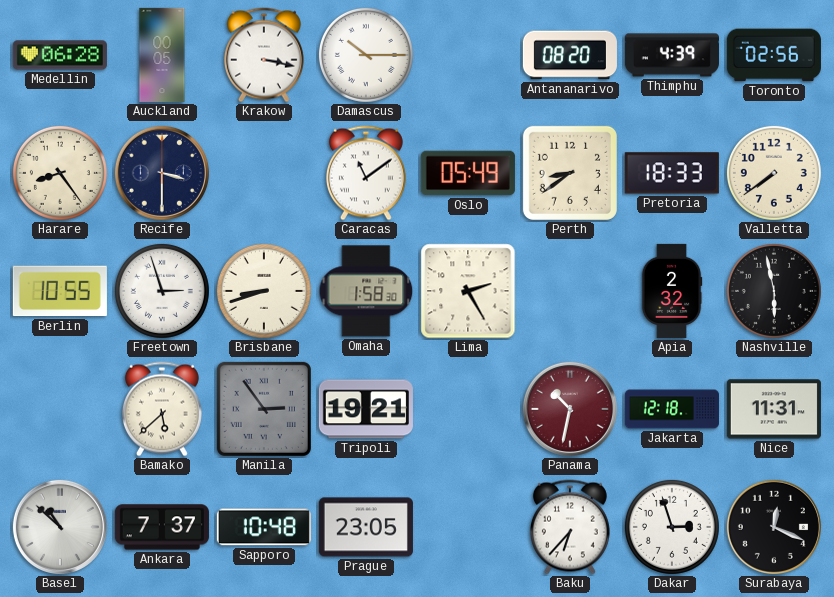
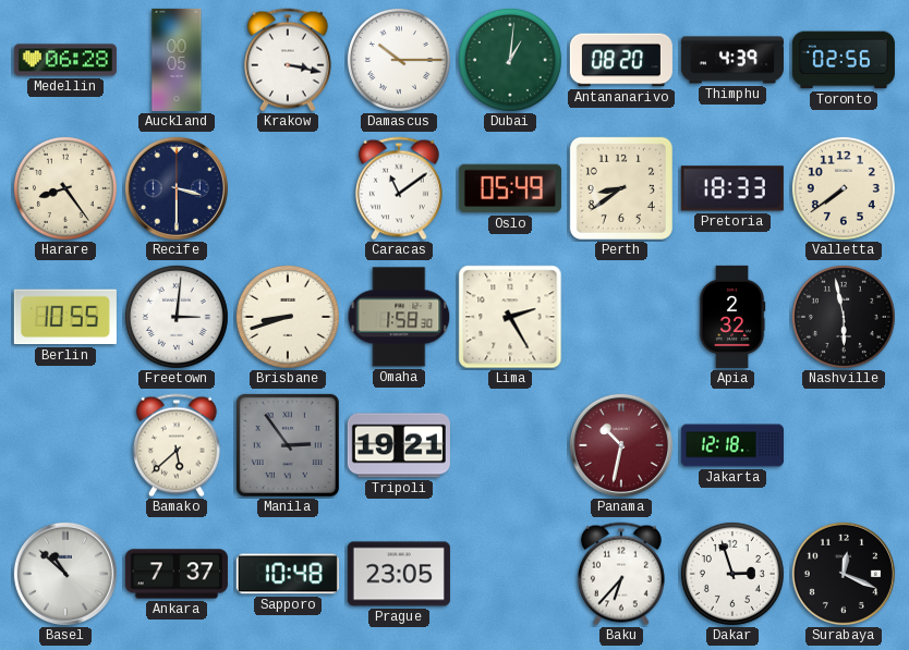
Dubai: none -> 1:01
Freetown: 2:57 -> 3:01
Nice: 11:31 -> none
